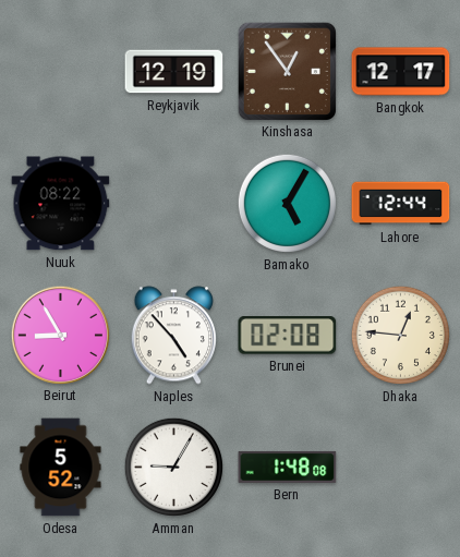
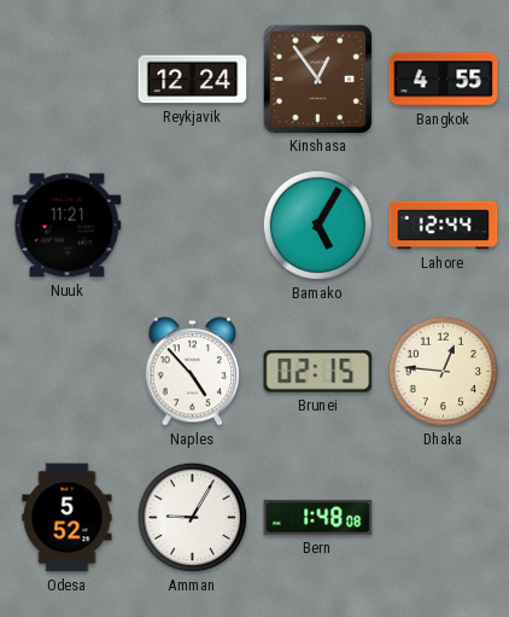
Reykjavik: 12:19 -> 12:24
Bangkok: 12:17 -> 4:55
Nuuk: 08:22 -> 11:21
Beirut: 8:55 -> none
Brunei: 02:08 -> 02:15
